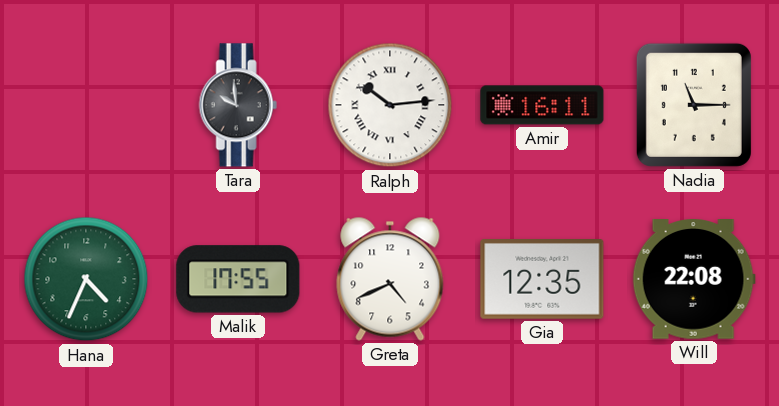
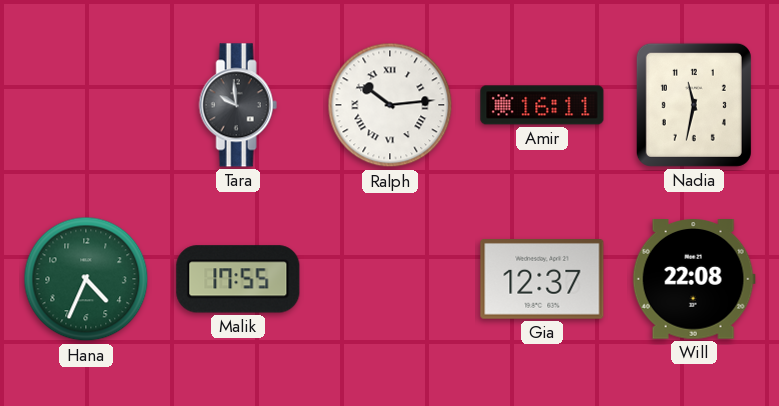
Nadia: 11:15 -> 11:32
Greta: 4:41 -> none
Gia: 12:35 -> 12:37
